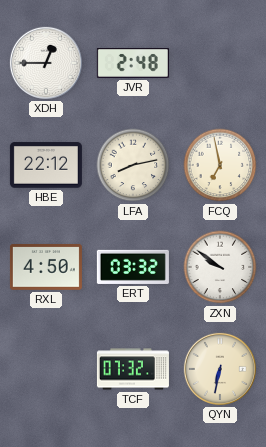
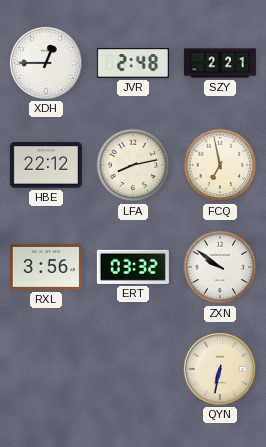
SZY: none -> 2:21
RXL: 4:50 -> 3:56
TCF: 07:32 -> none
